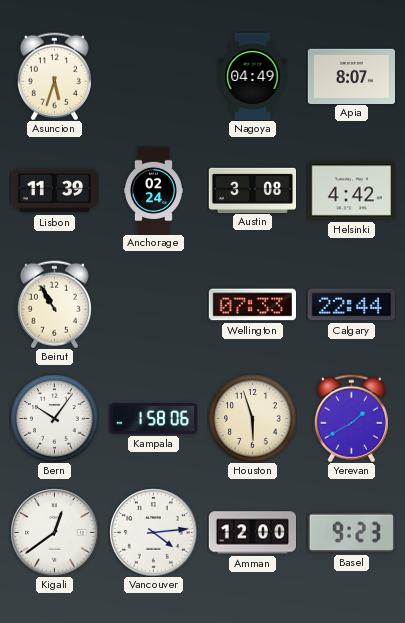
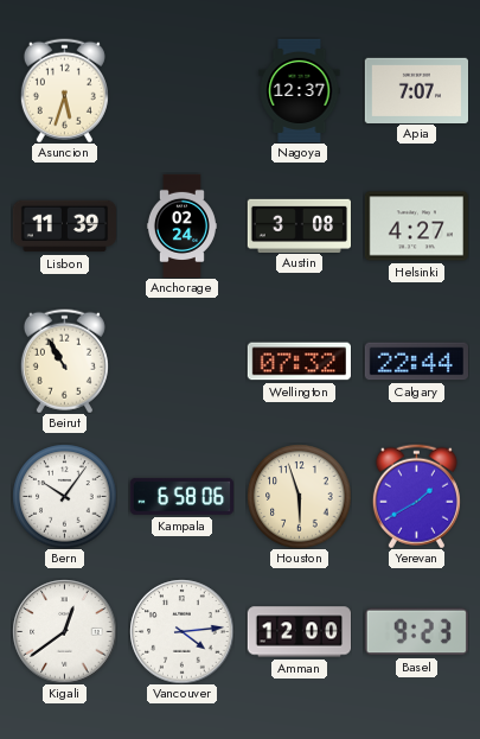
Nagoya: 04:49 -> 12:37
Apia: 8:07 -> 7:07
Helsinki: 4:42 -> 4:27
Wellington: 07:33 -> 07:32
Kampala: 1:58 -> 6:58
